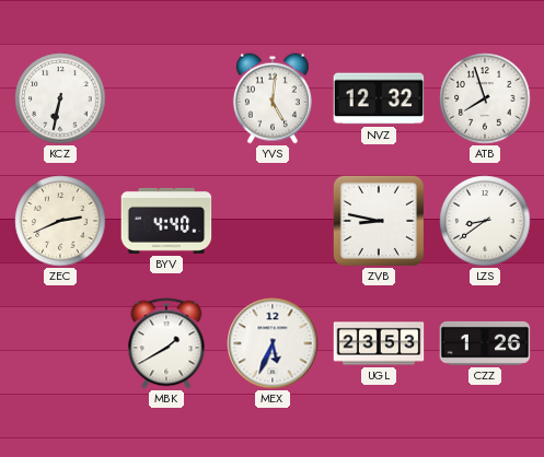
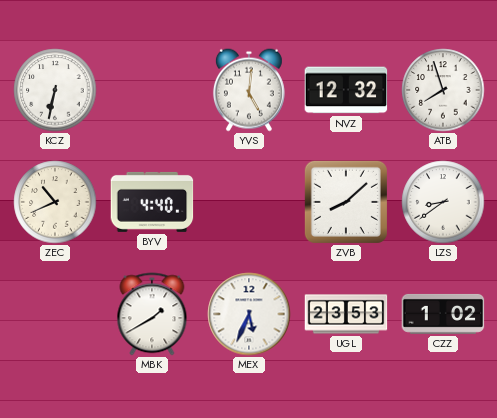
ZEC: 2:41 -> 10:41
ZVB: 8:47 -> 8:08
CZZ: 1:26 -> 1:02
